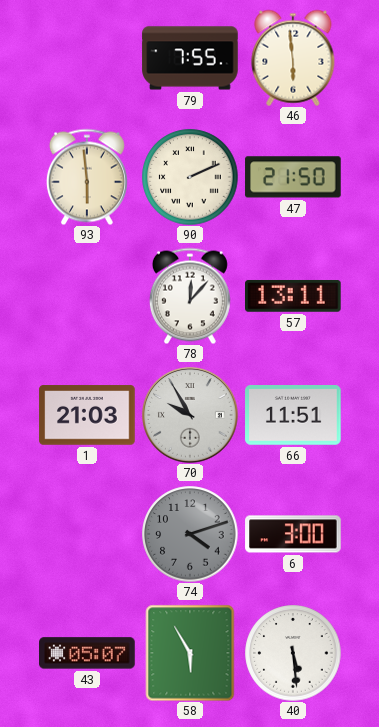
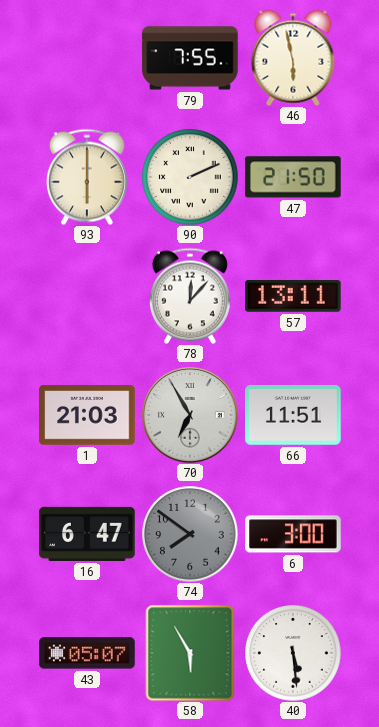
46: 5:59 -> 5:58
93: 5:59 -> 6:00
70: 9:55 -> 6:55
16: none -> 6:47
74: 4:12 -> 7:51
